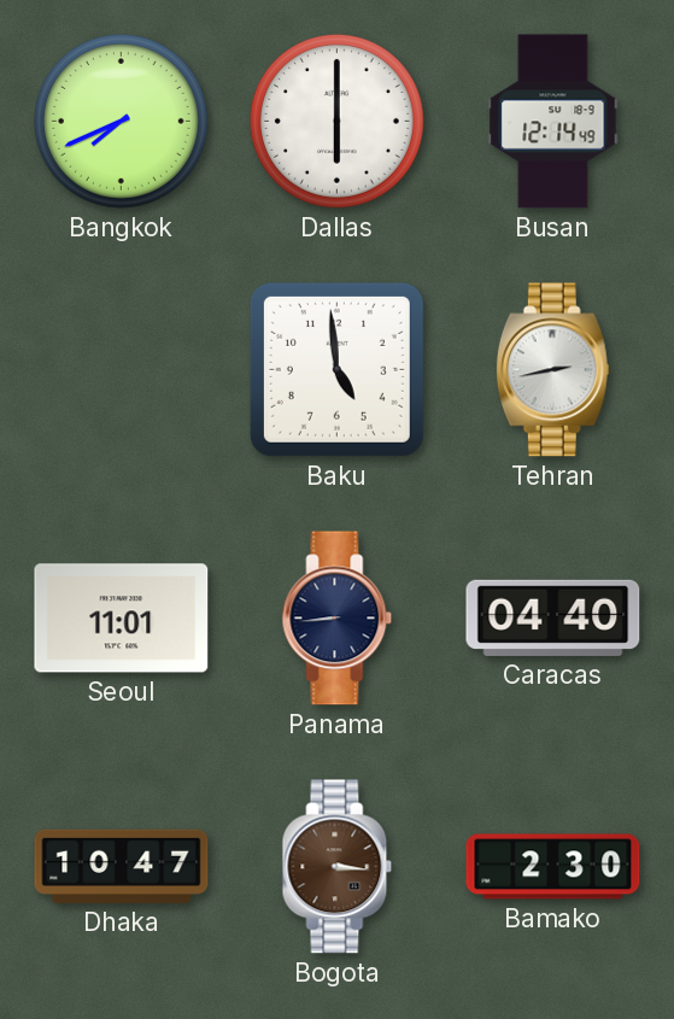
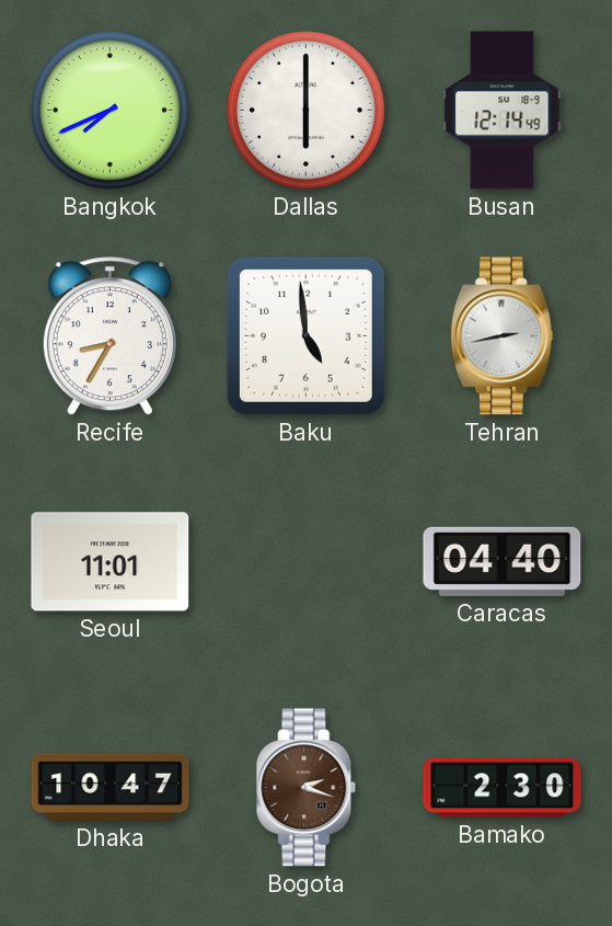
Recife: none -> 8:35
Panama: 8:44 -> none
Bogota: 3:16 -> 2:18
